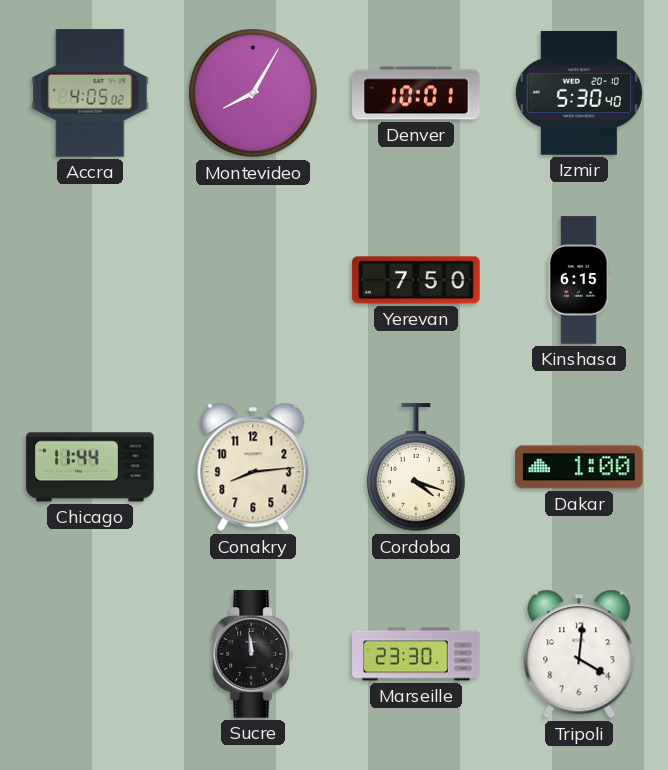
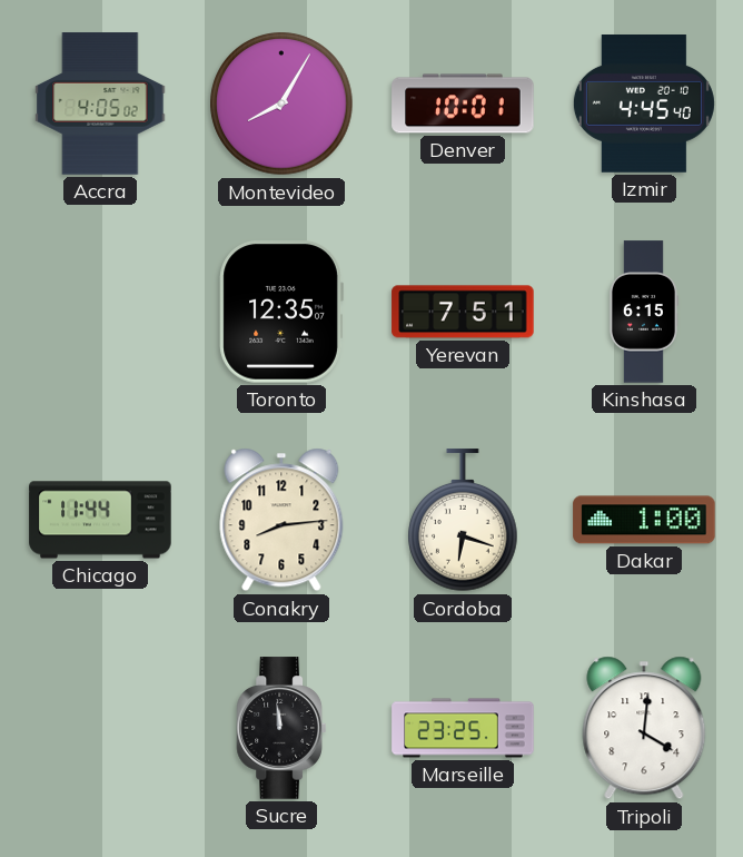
Izmir: 5:30 -> 4:45
Toronto: none -> 12:35
Yerevan: 7:50 -> 7:51
Cordoba: 4:18 -> 6:18
Marseille: 23:30 -> 23:25
